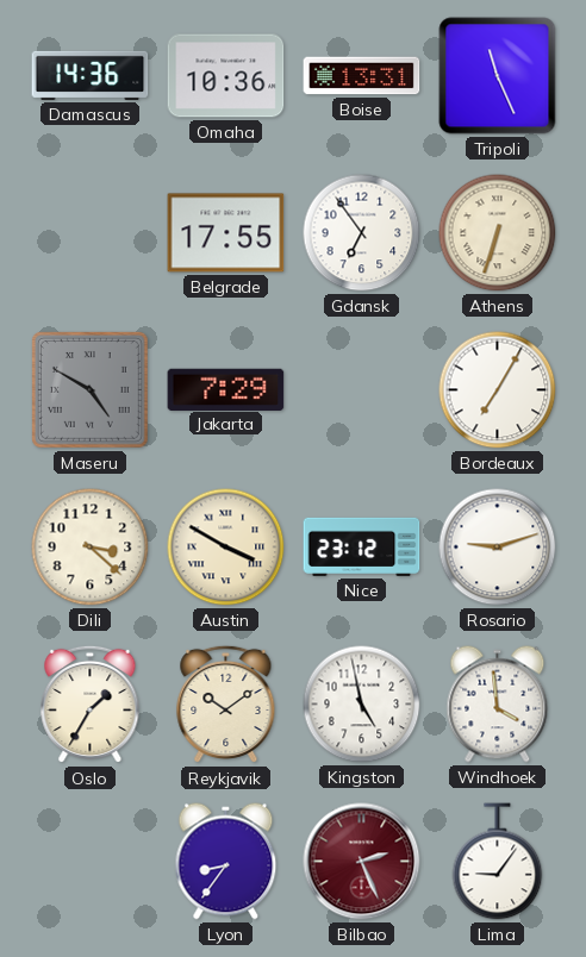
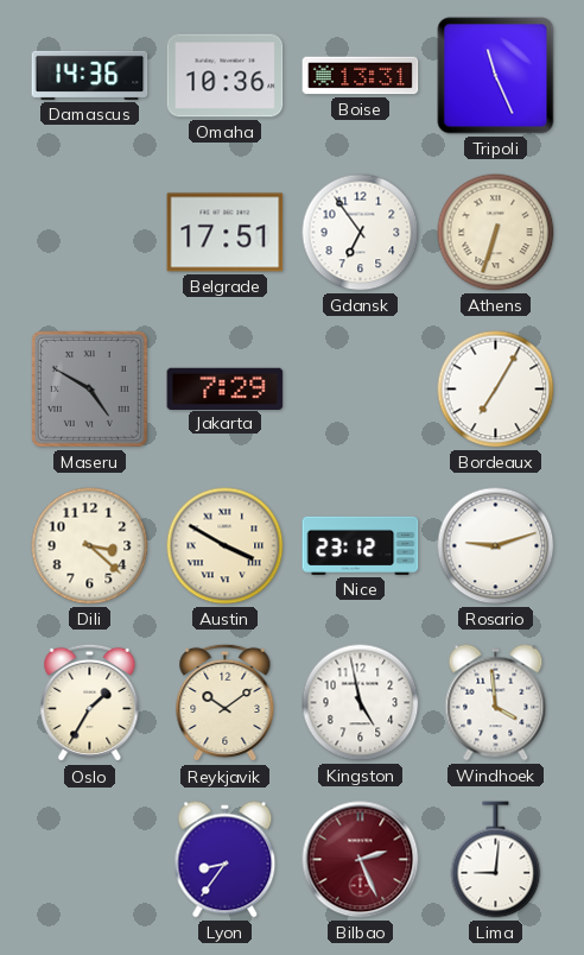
Belgrade: 17:55 -> 17:51
Lima: 9:06 -> 9:01
